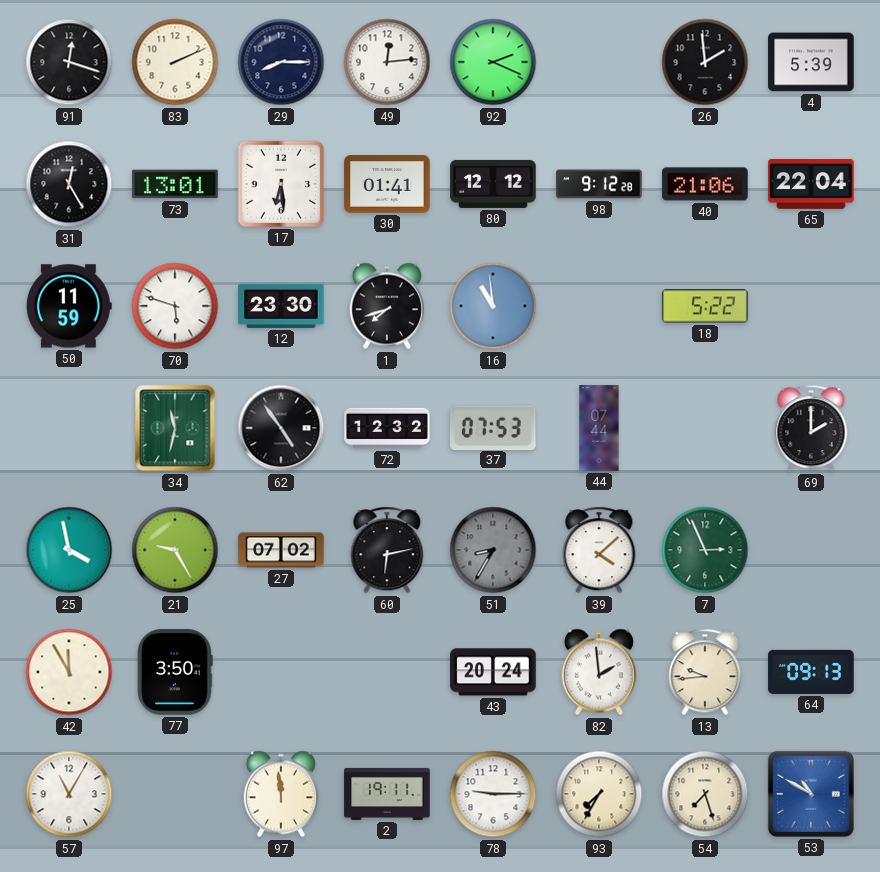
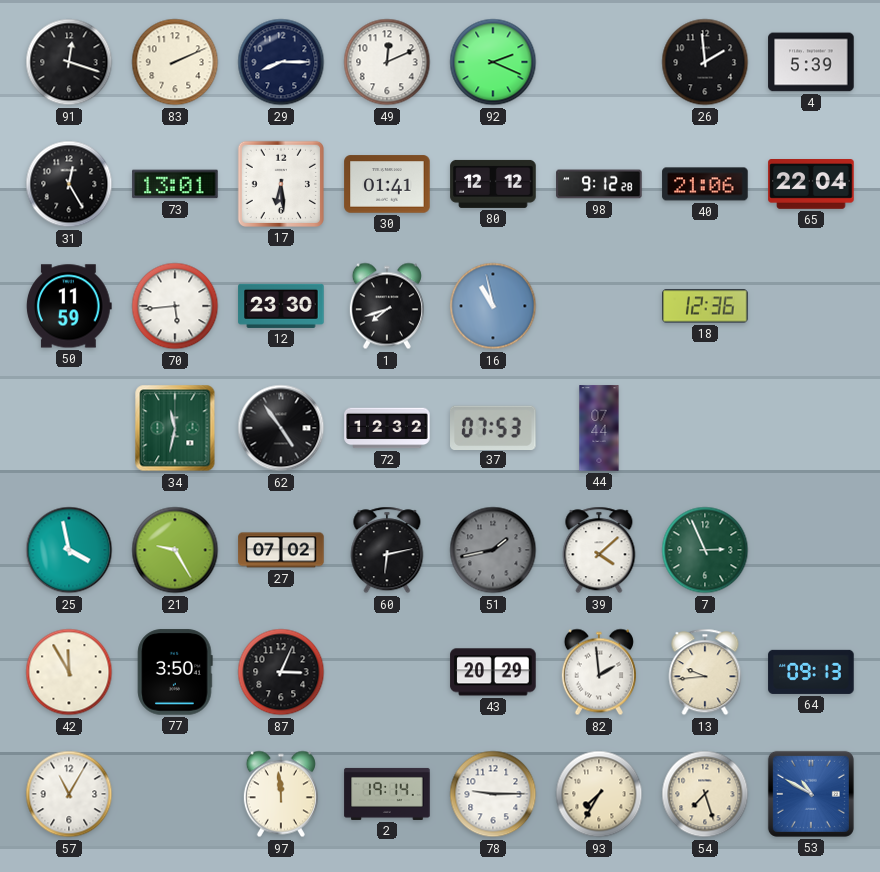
49: 12:14 -> 12:11
70: 5:48 -> 5:44
16: 10:59 -> 10:58
18: 5:22 -> 12:36
69: 2:00 -> none
51: 8:35 -> 1:43
87: none -> 3:04
43: 20:24 -> 20:29
2: 19:11 -> 19:14
